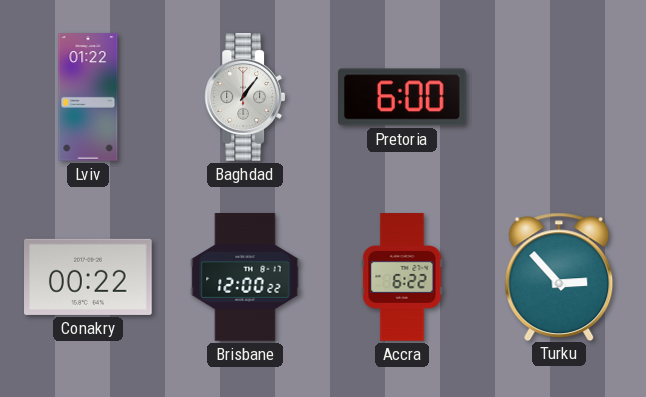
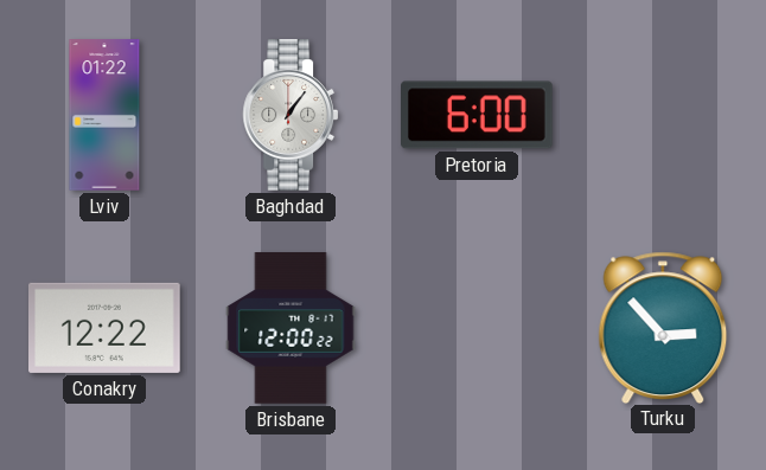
Conakry: 00:22 -> 12:22
Accra: 6:22 -> none
